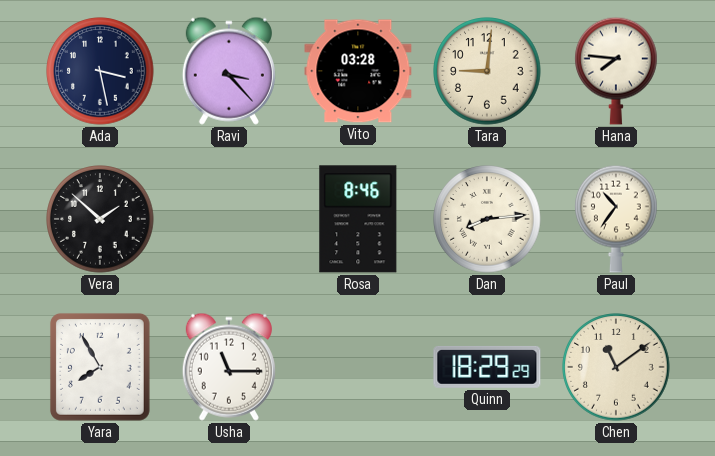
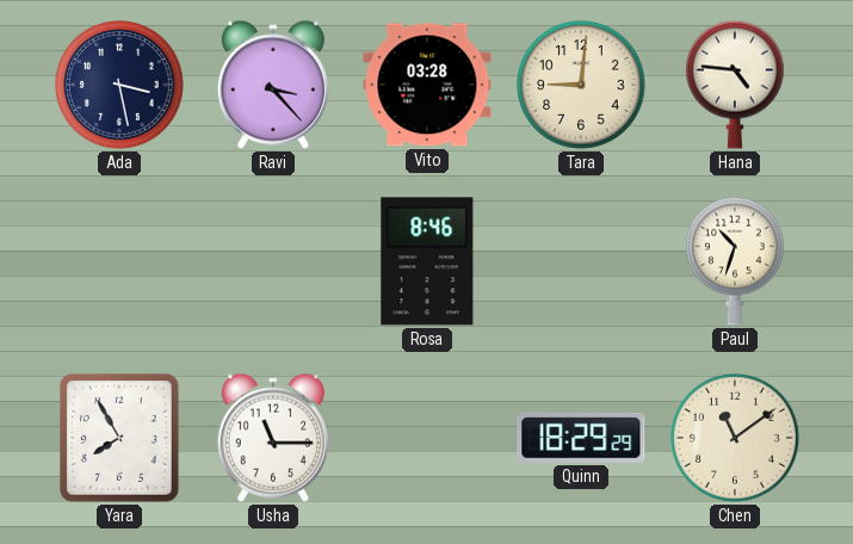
Hana: 7:46 -> 4:46
Vera: 1:52 -> none
Dan: 8:14 -> none
Paul: 10:36 -> 10:33
